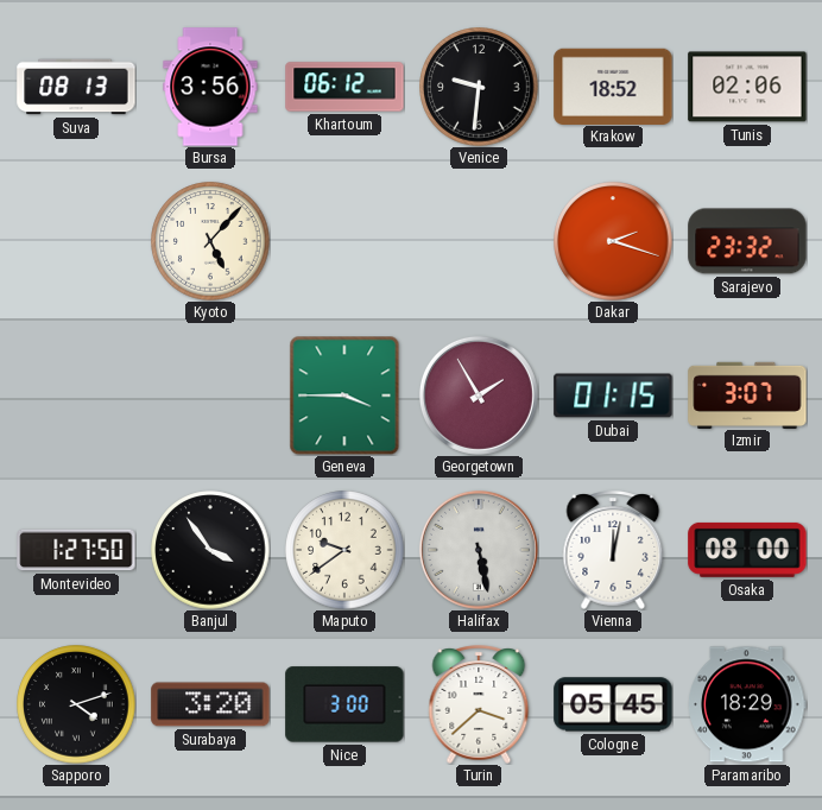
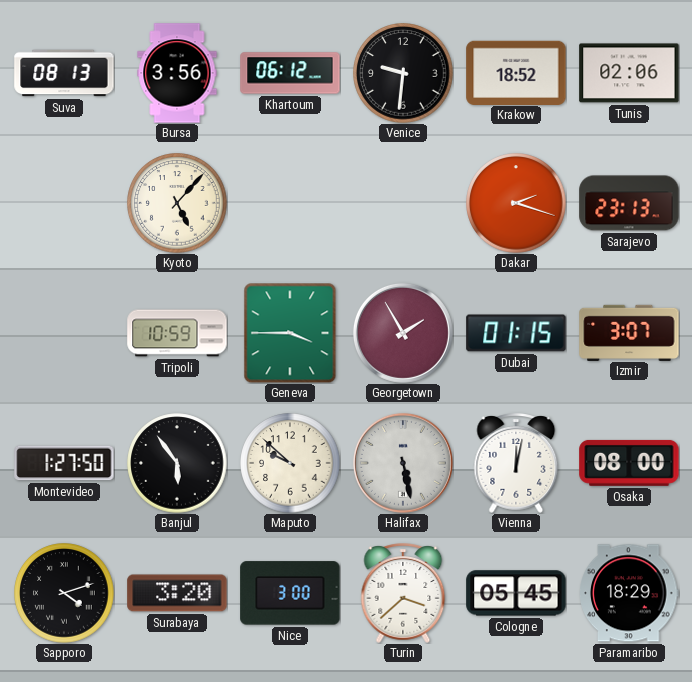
Sarajevo: 23:32 -> 23:13
Tripoli: none -> 10:59
Banjul: 3:54 -> 5:54
Maputo: 9:39 -> 9:52
